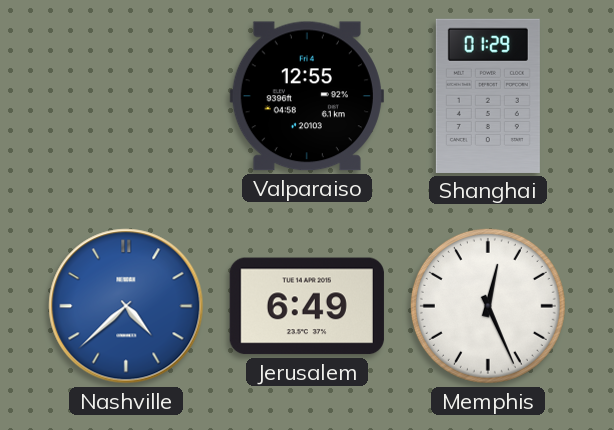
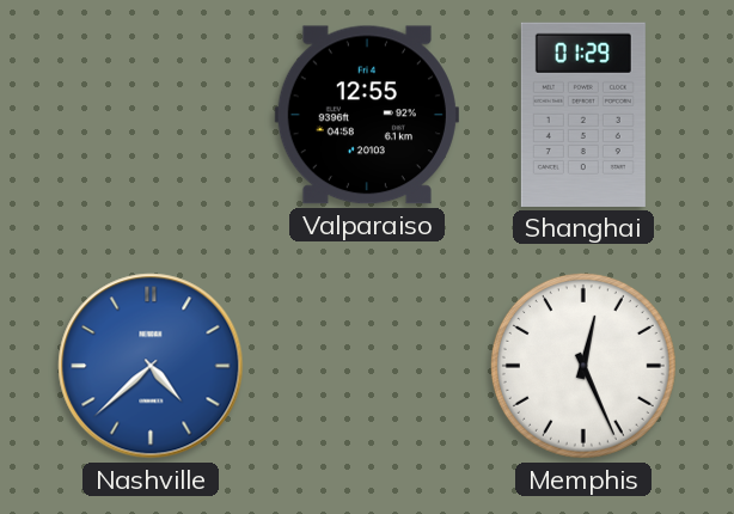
Jerusalem: 6:49 -> none
